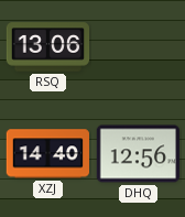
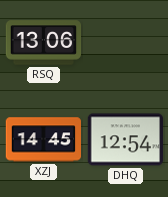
XZJ: 14:40 -> 14:45
DHQ: 12:56 -> 12:54
